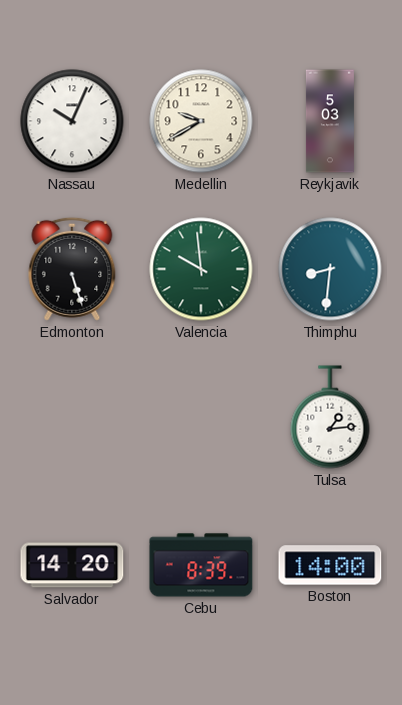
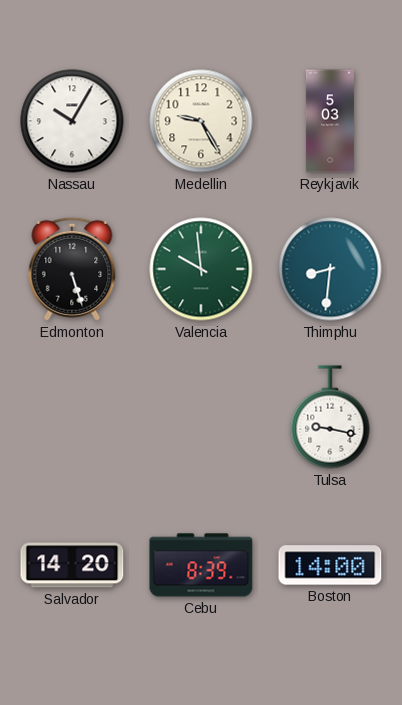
Nassau: 10:04 -> 10:05
Medellin: 9:40 -> 9:25
Tulsa: 1:14 -> 9:17
